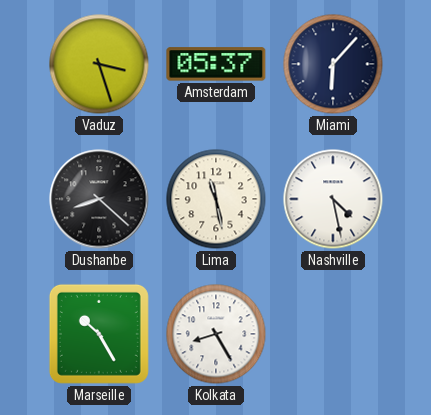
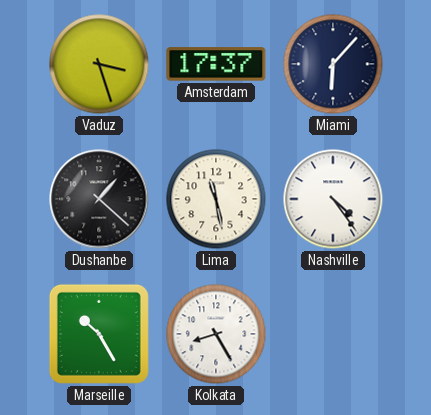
Amsterdam: 05:37 -> 17:37
Dushanbe: 8:22 -> 1:22
Nashville: 4:28 -> 4:24
